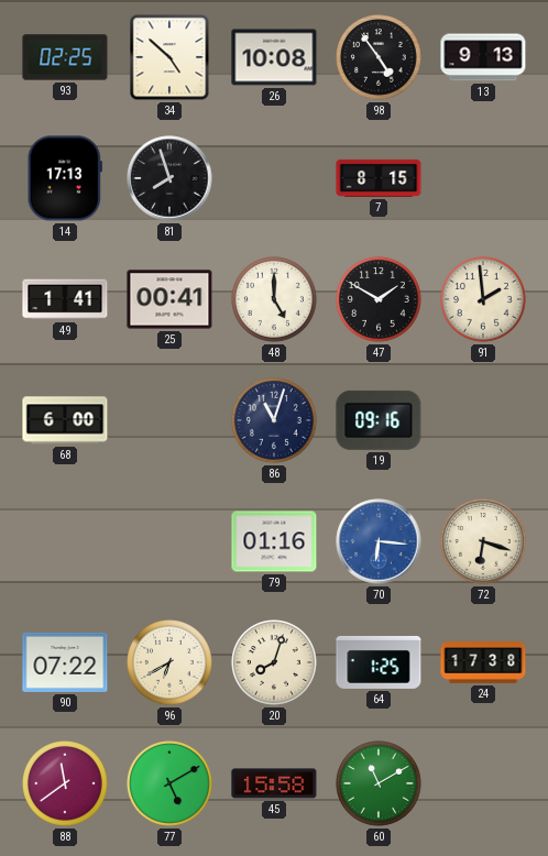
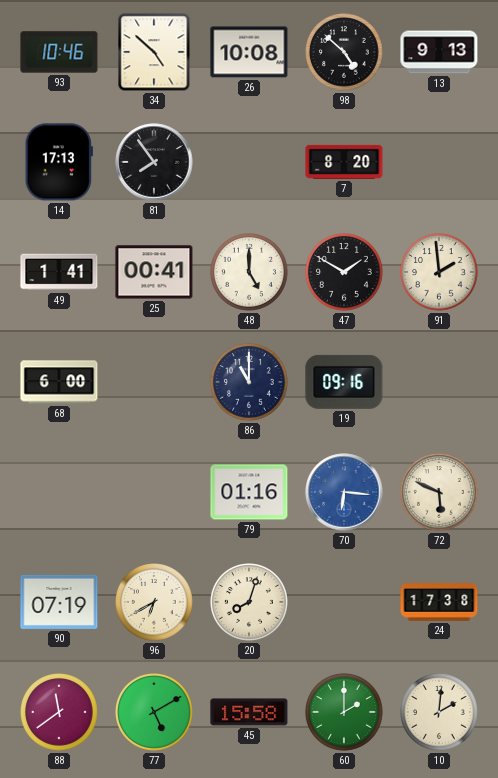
93: 02:25 -> 10:46
98: 4:54 -> 4:52
81: 7:57 -> 7:54
7: 8:15 -> 8:20
86: 11:03 -> 11:00
72: 6:18 -> 5:49
90: 07:22 -> 07:19
64: 1:25 -> none
60: 11:10 -> 2:00
10: none -> 2:01
